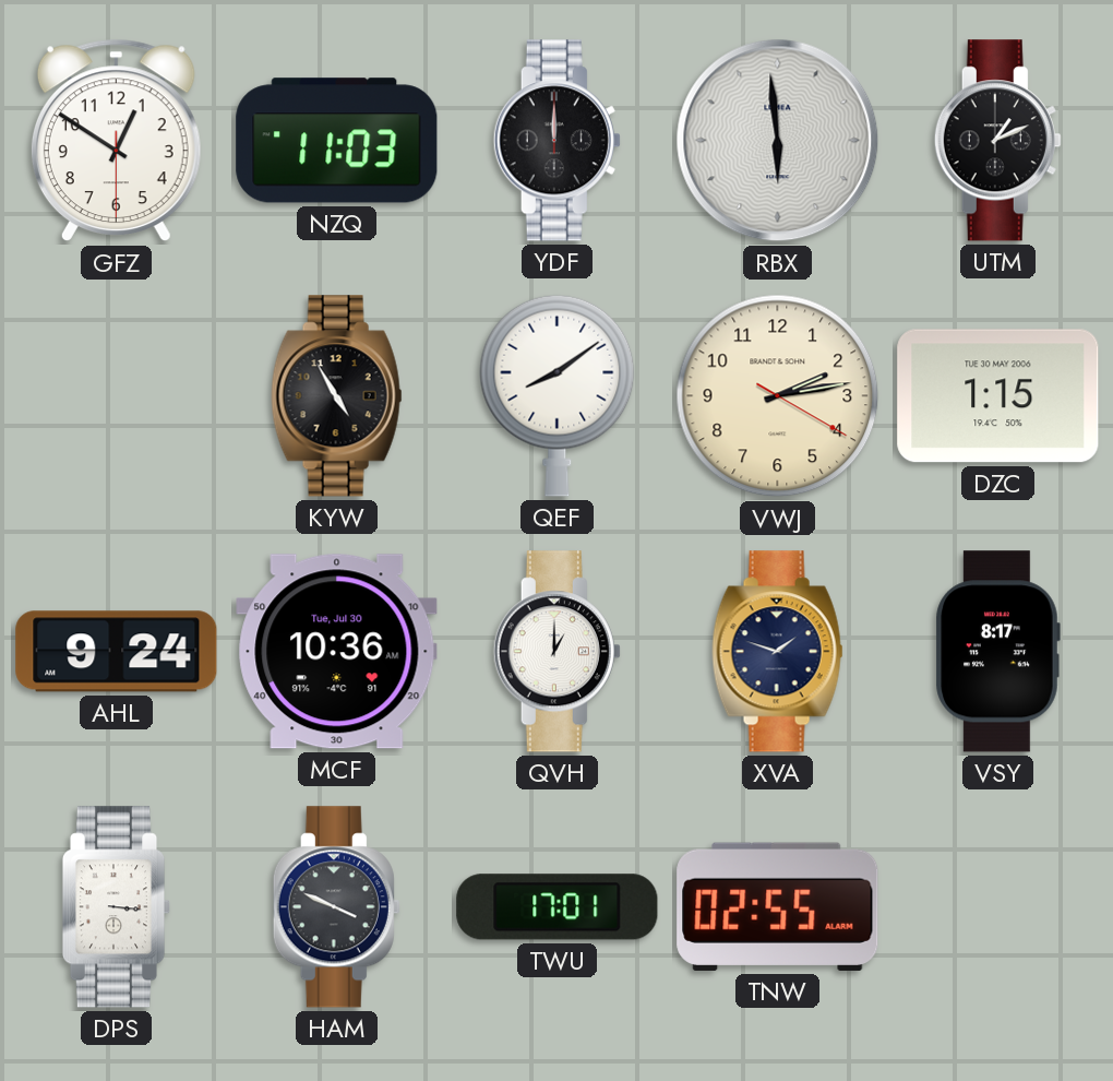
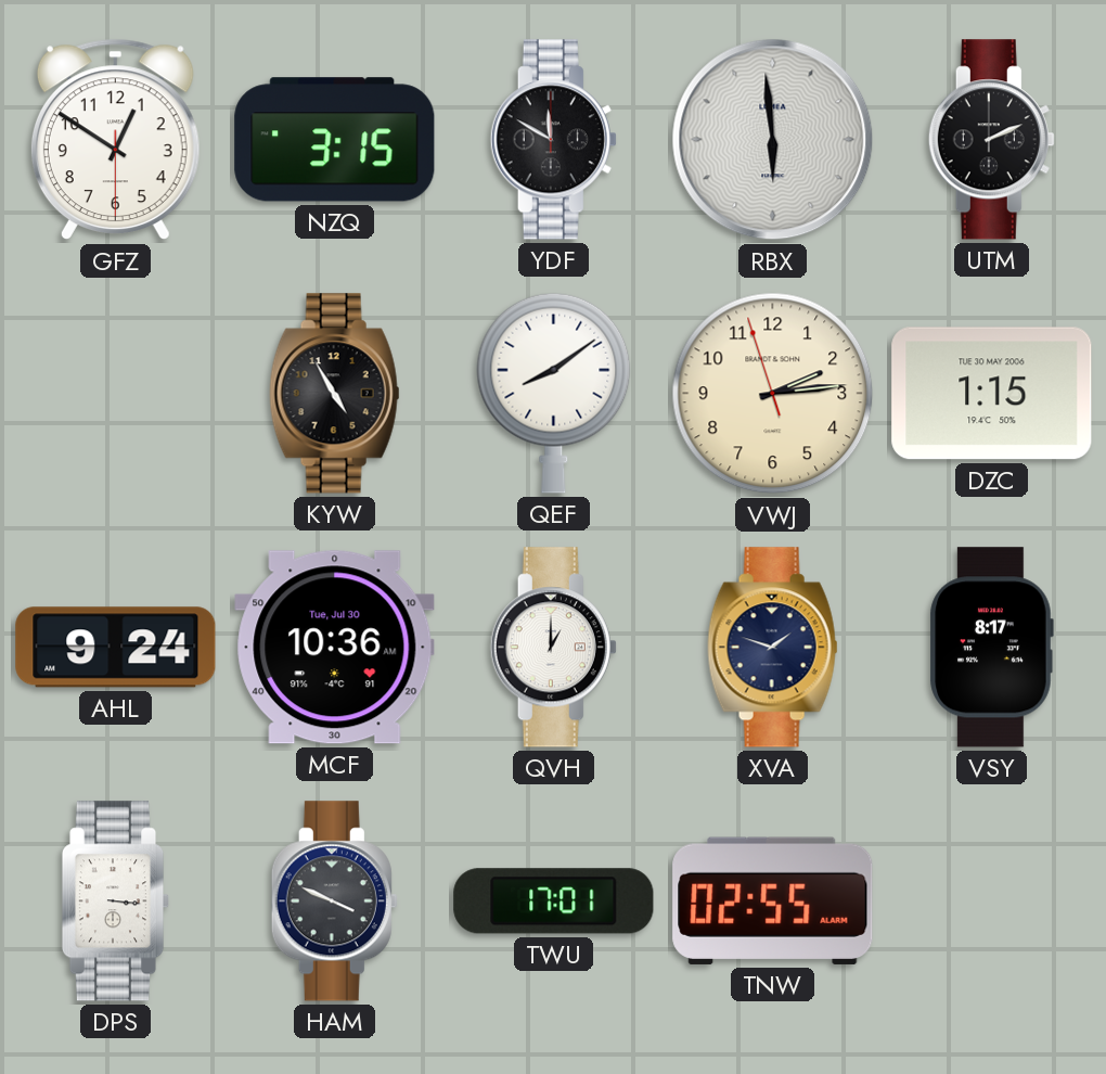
NZQ: 11:03 -> 3:15
YDF: 12:00 -> 11:50
UTM: 1:11 -> 2:11
VWJ: 2:13:20 -> 2:13:57
